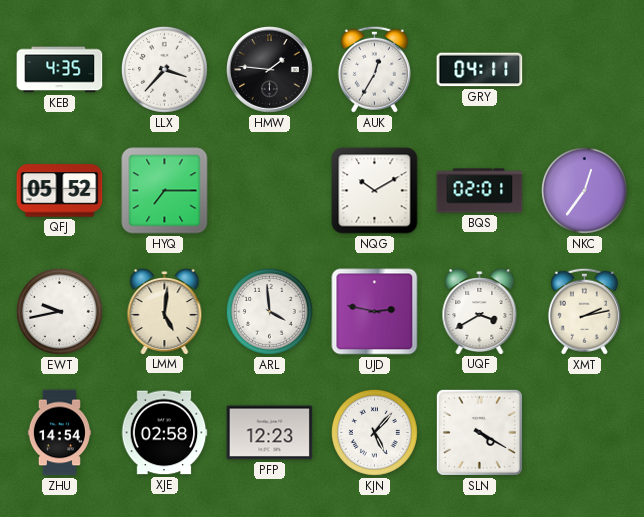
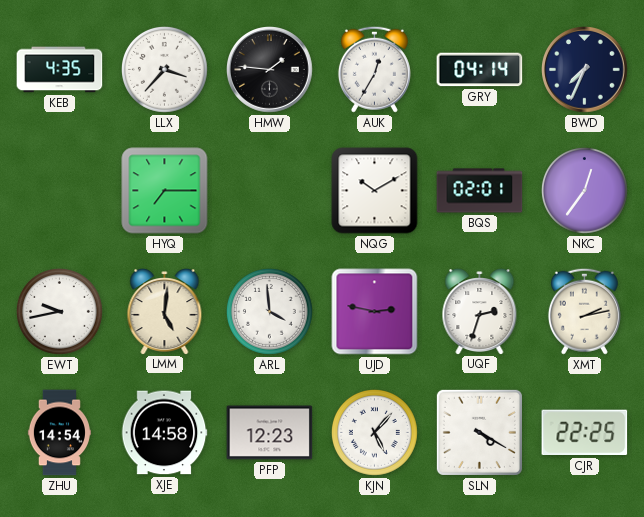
GRY: 04:11 -> 04:14
BWD: none -> 7:34
QFJ: 05:52 -> none
UQF: 3:40 -> 2:33
XJE: 02:58 -> 14:58
CJR: none -> 22:25
